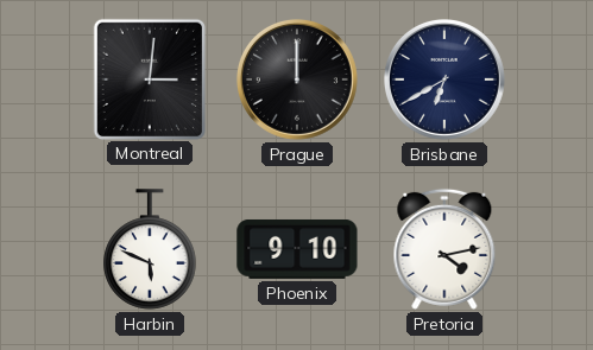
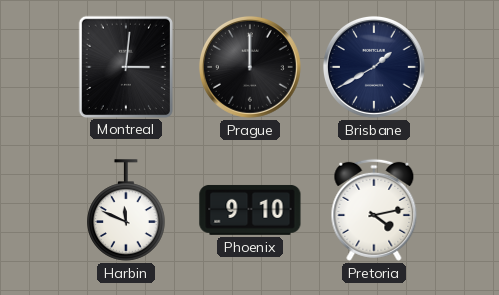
Brisbane: 6:40 -> 1:40
Harbin: 5:49 -> 11:49
